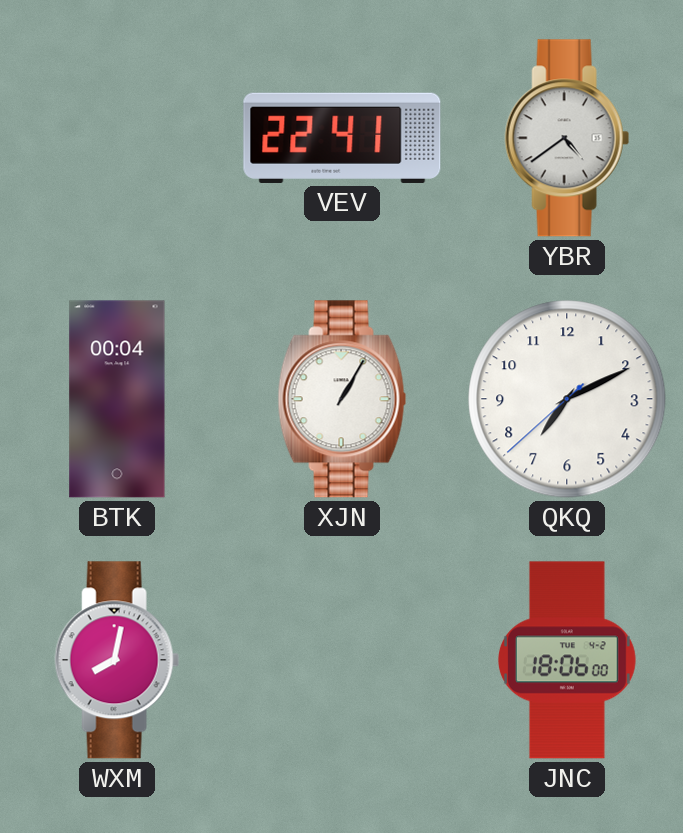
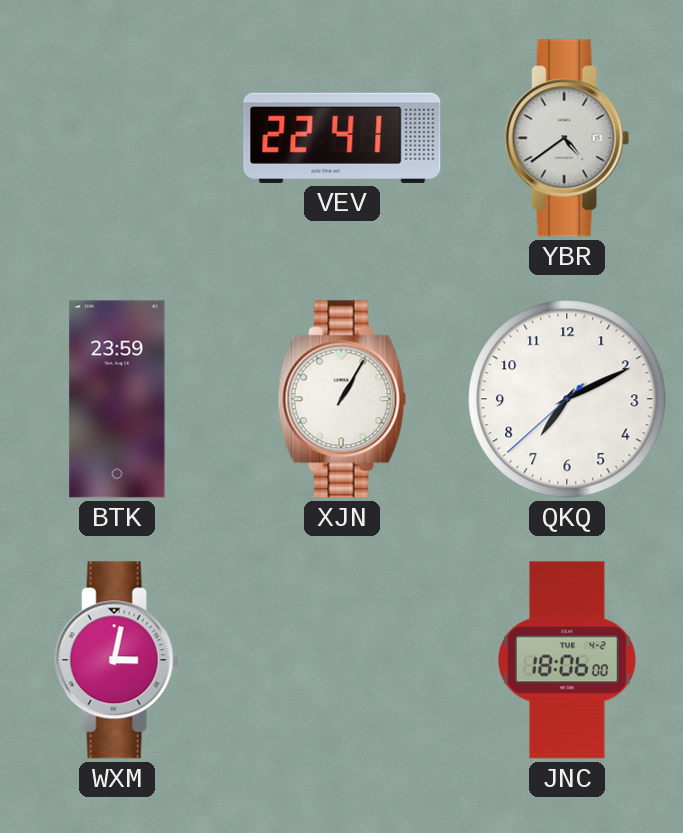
BTK: 00:04 -> 23:59
WXM: 8:02 -> 3:02
